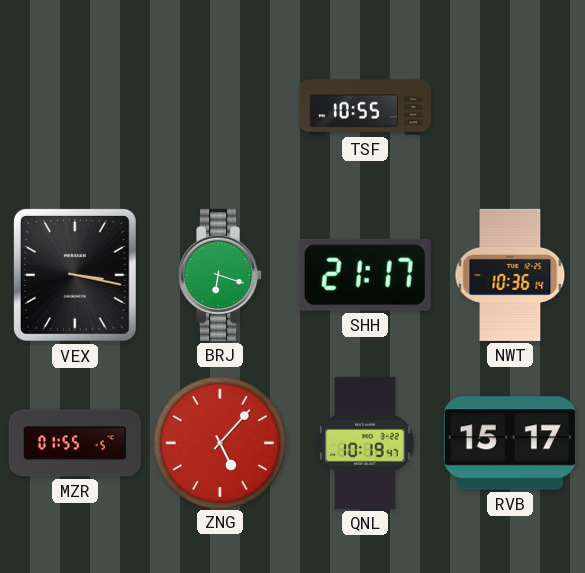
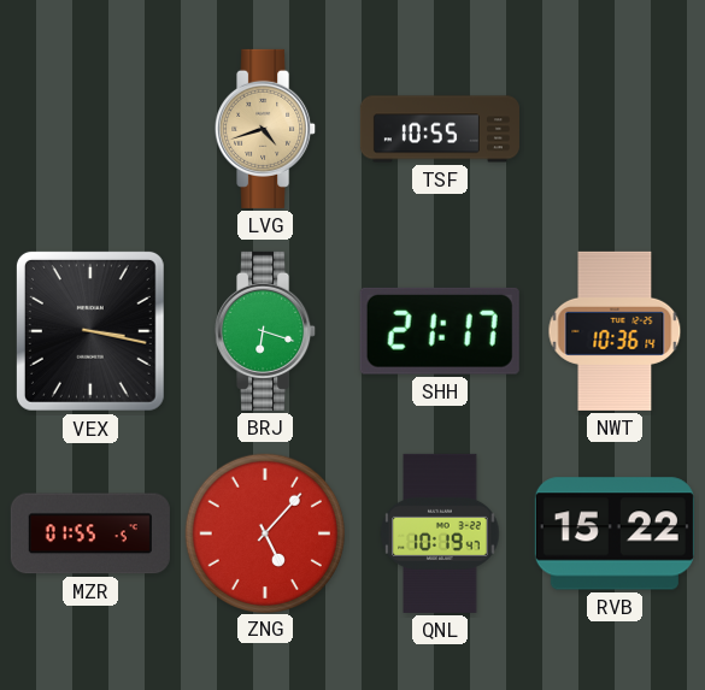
LVG: none -> 4:42
RVB: 15:17 -> 15:22
